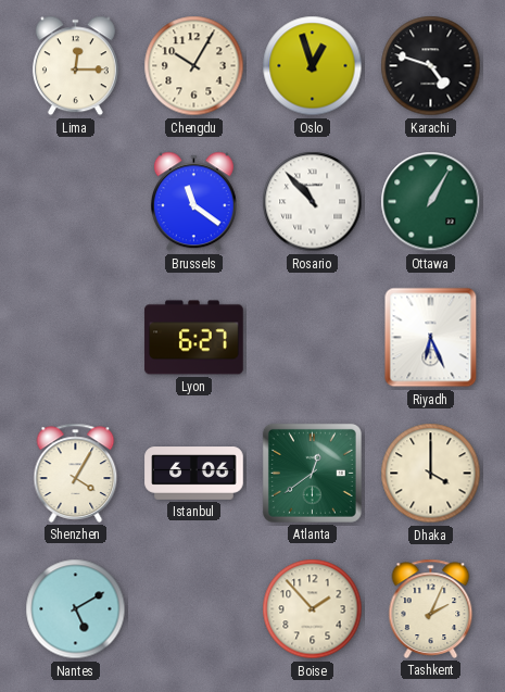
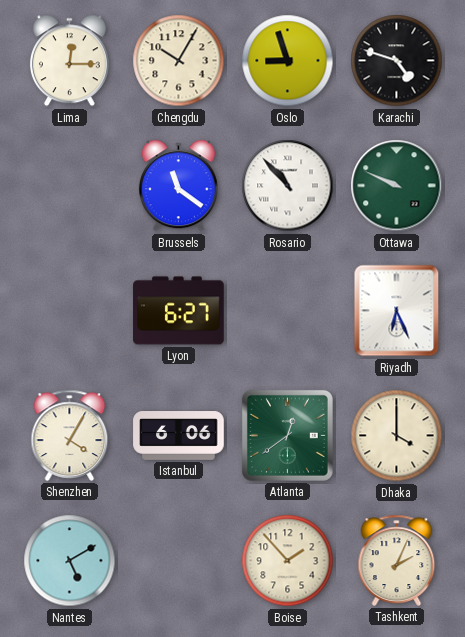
Oslo: 12:57 -> 8:57
Ottawa: 1:05 -> 9:49
